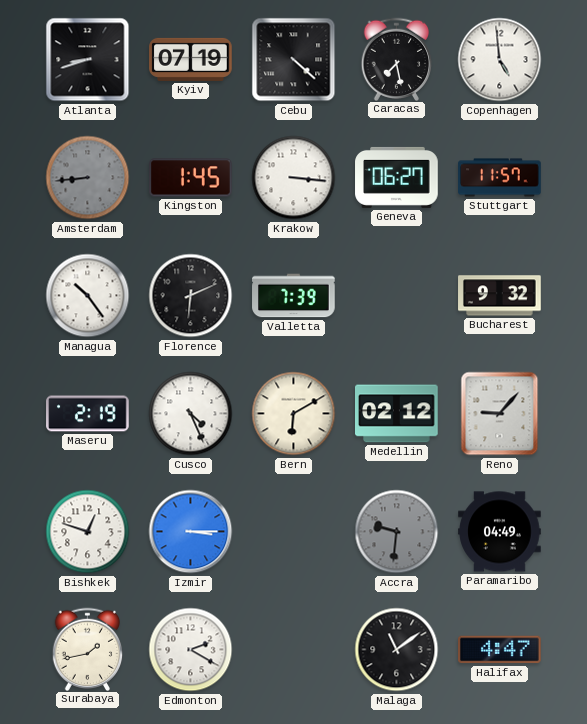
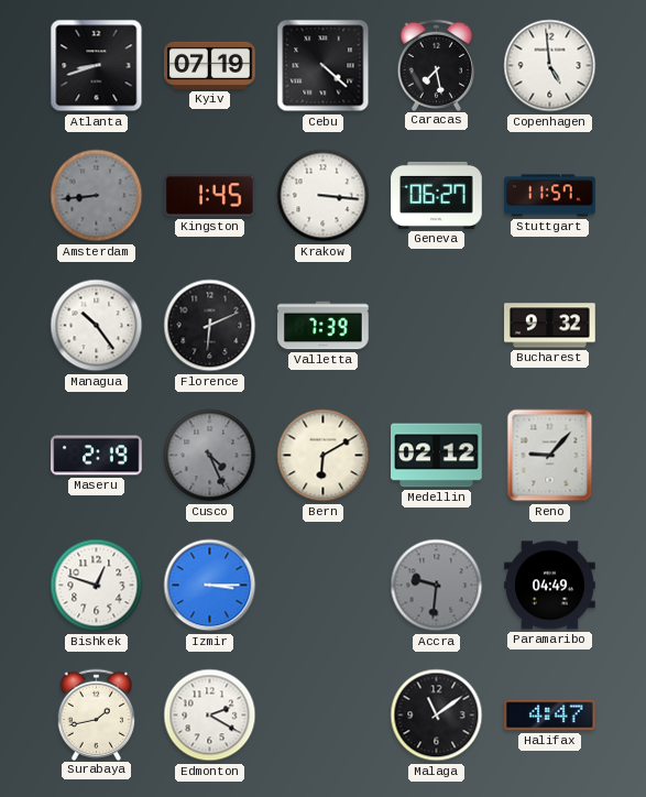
Cusco dial: white -> grey
